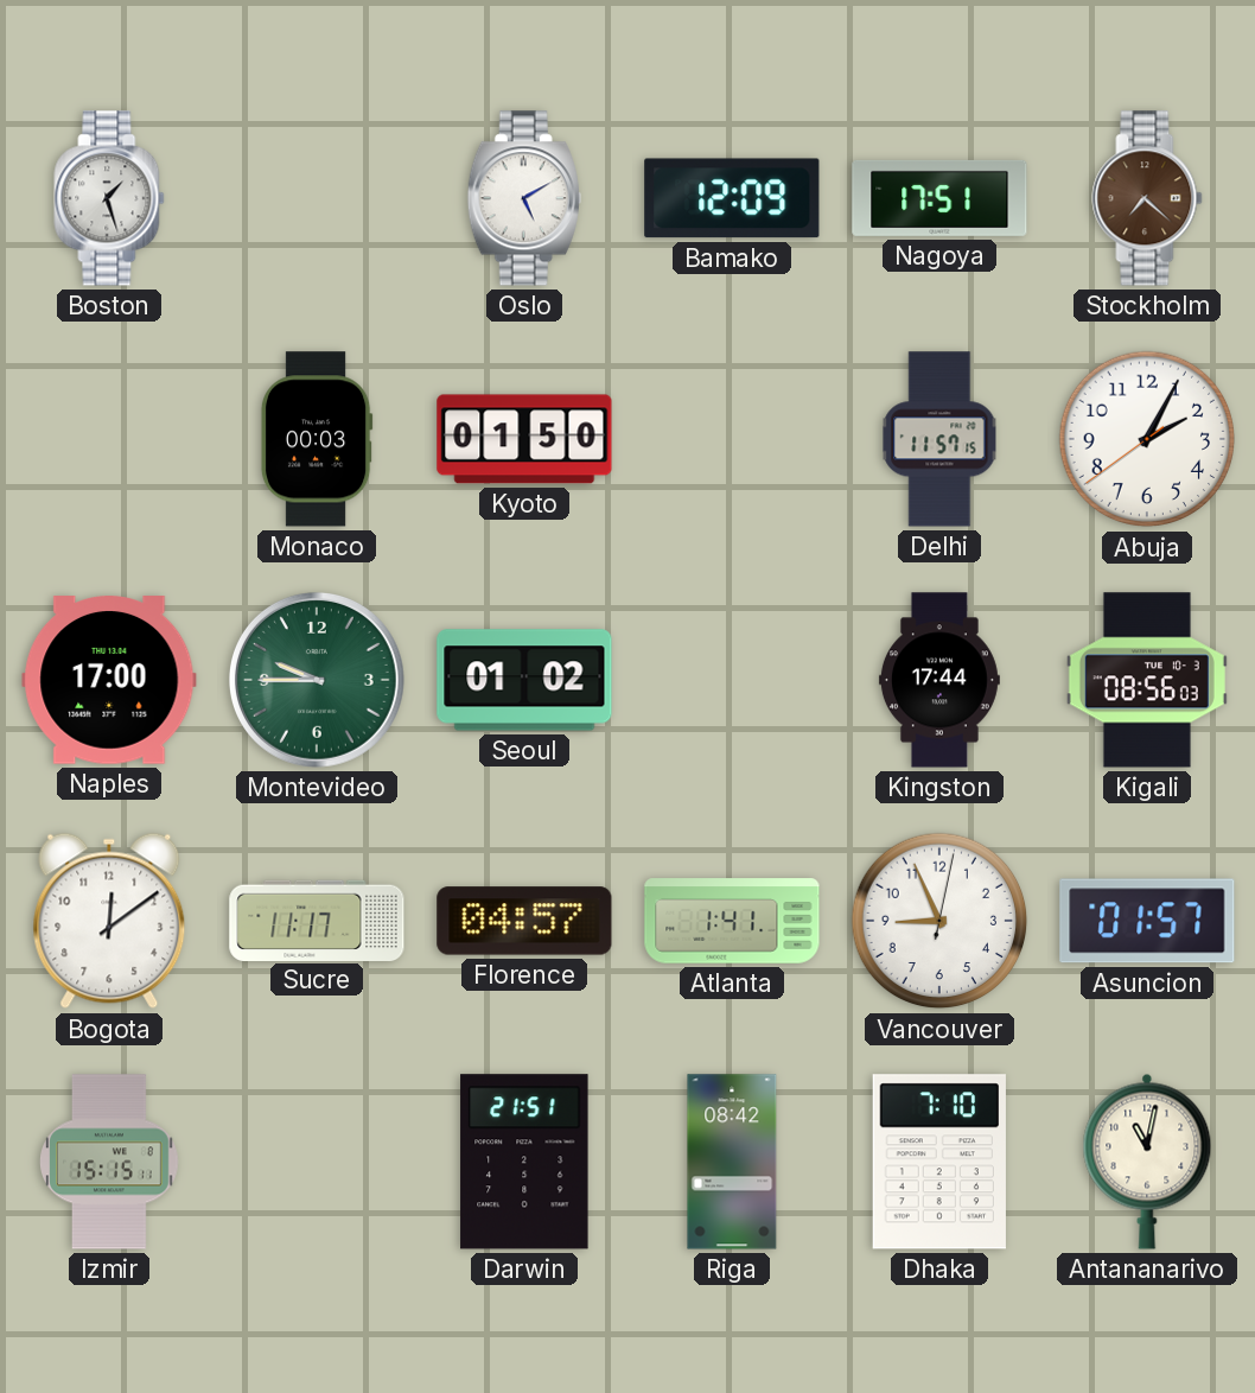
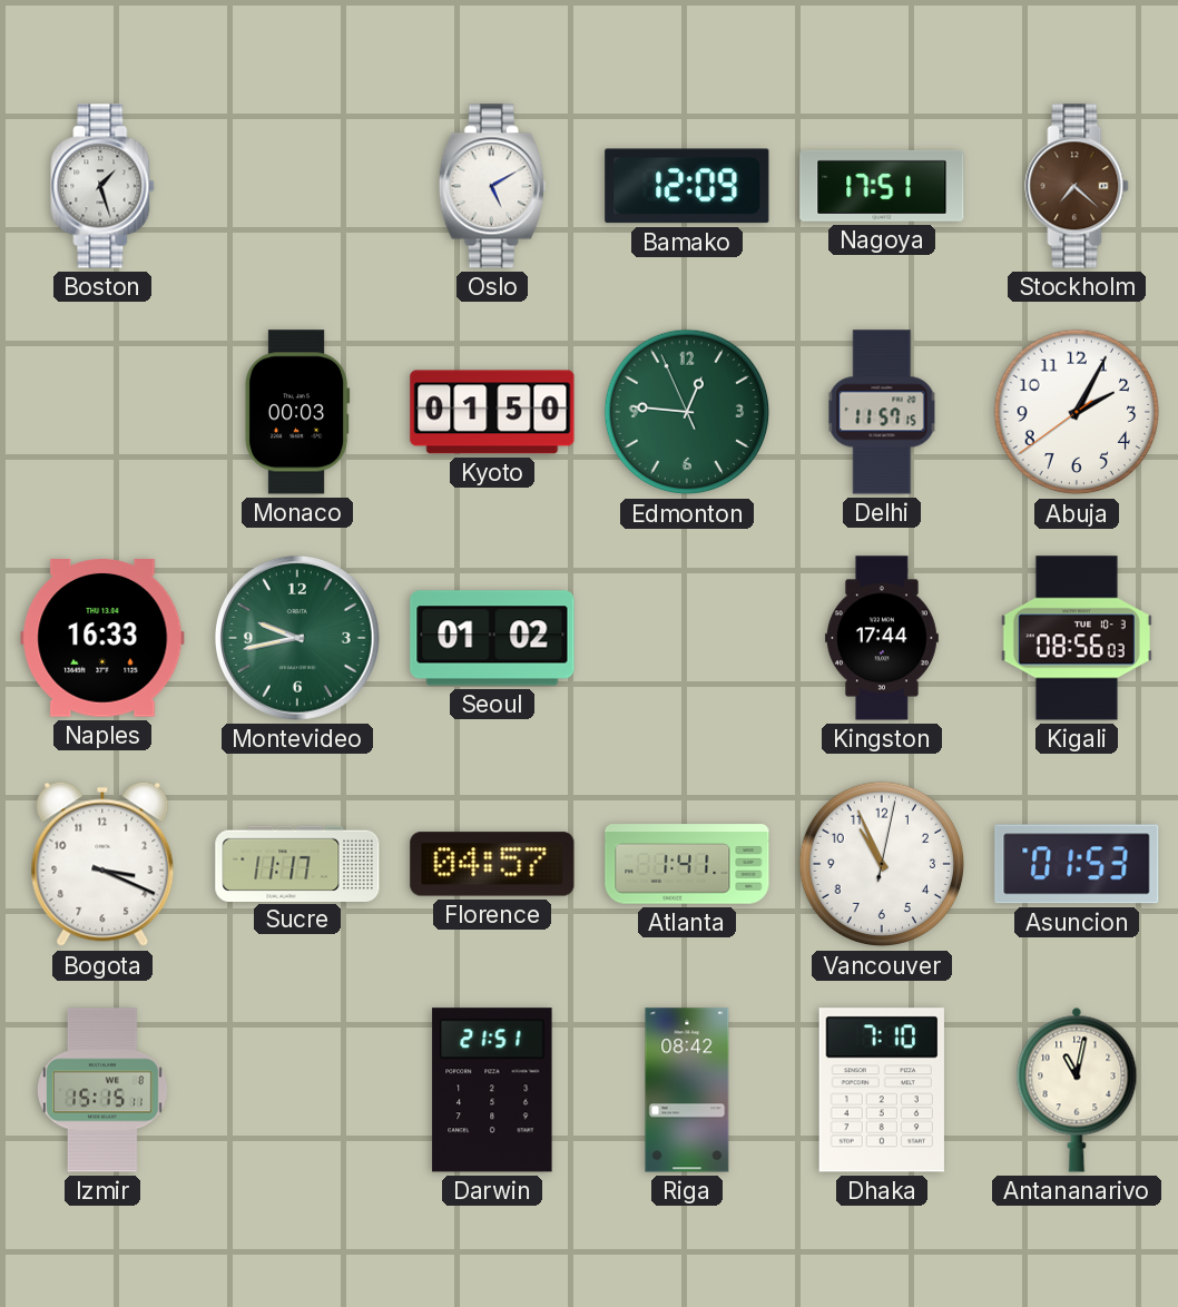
Edmonton: none -> 12:45
Naples: 17:00 -> 16:33
Montevideo: 9:45 -> 9:43
Bogota: 12:09 -> 3:19
Vancouver: 8:56 -> 10:56
Asuncion: 01:57 -> 01:53
